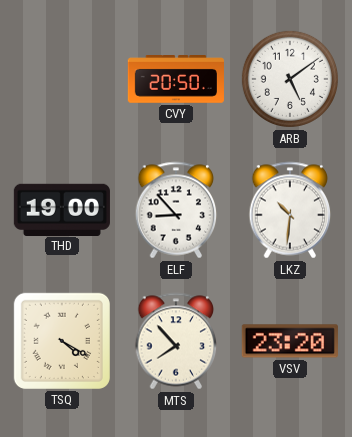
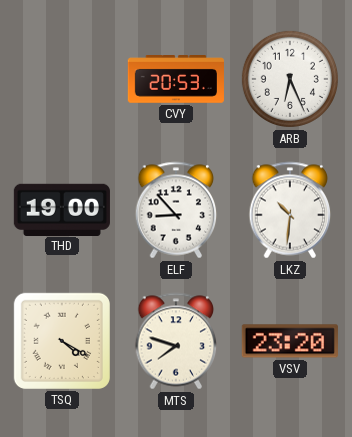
CVY: 20:50 -> 20:53
ARB: 5:09 -> 6:26
MTS: 7:53 -> 7:48
